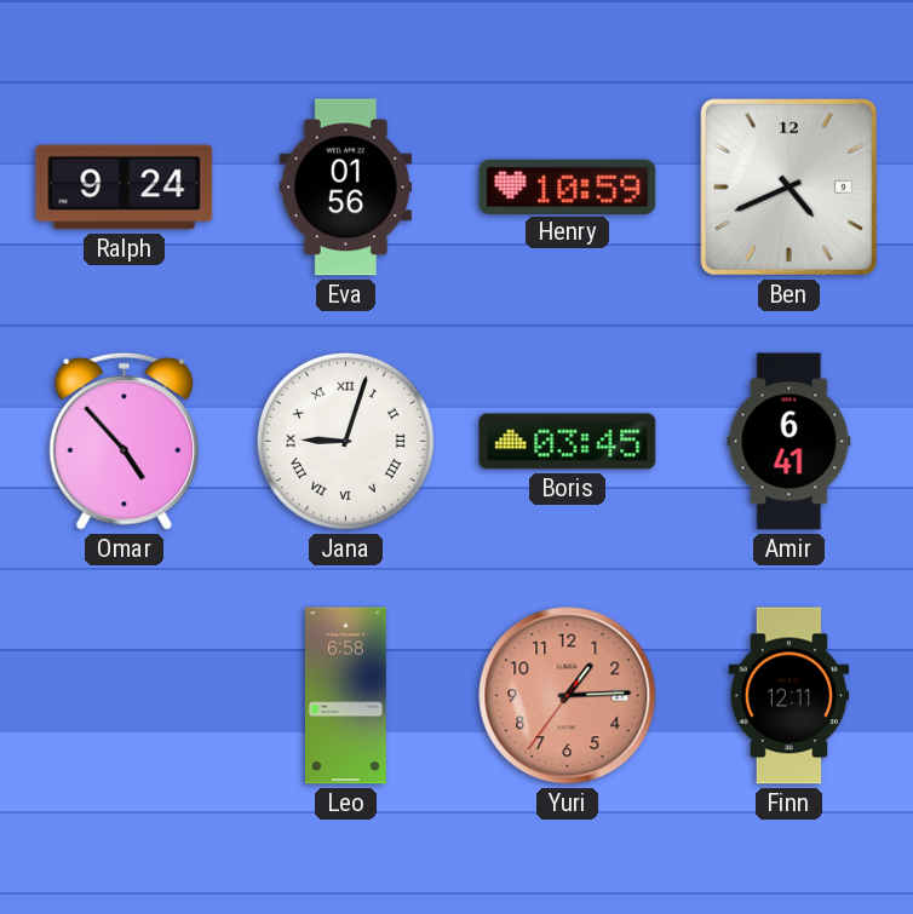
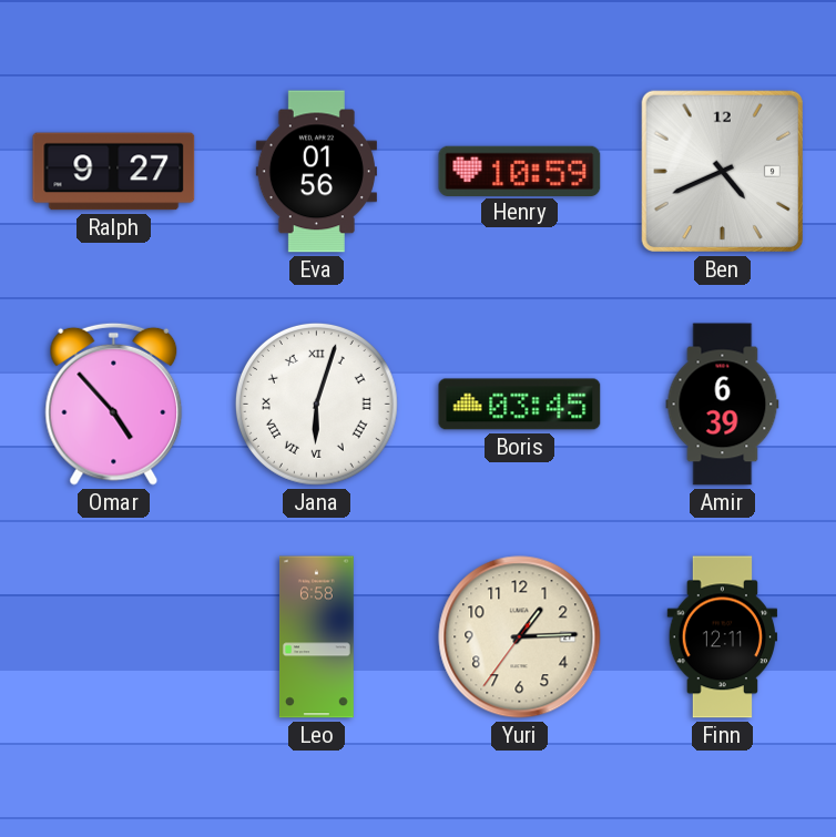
Ralph: 9:24 -> 9:27
Jana: 9:03 -> 6:03
Amir: 6:41 -> 6:39
Yuri dial: salmon -> cream
